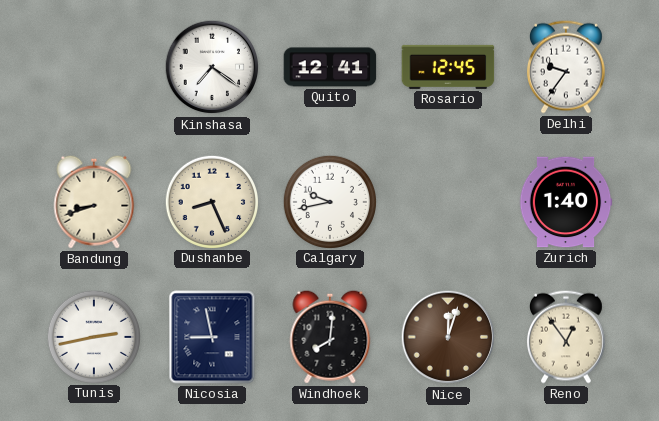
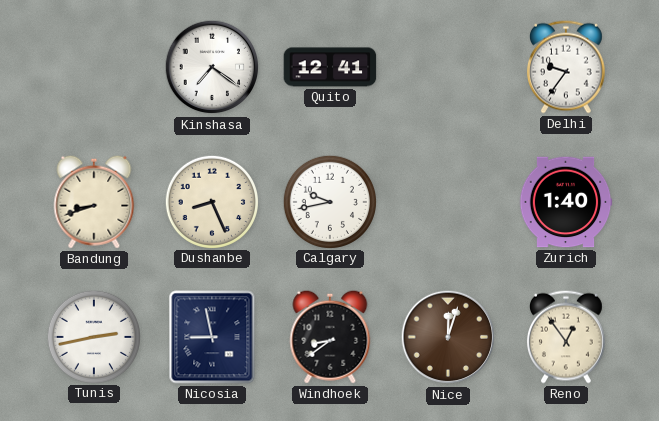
Rosario: 12:45 -> none
Windhoek: 8:01 -> 8:39
